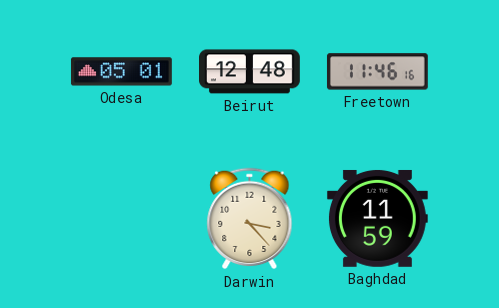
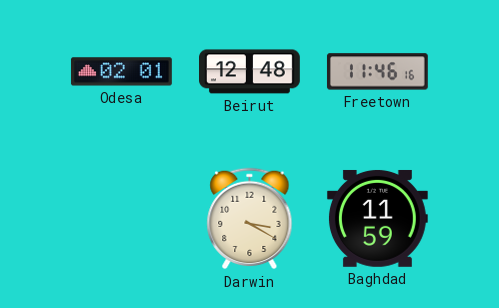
Odesa: 05:01 -> 02:01
Darwin: 3:23 -> 3:20
